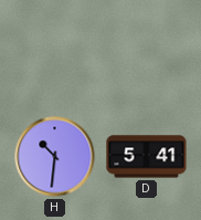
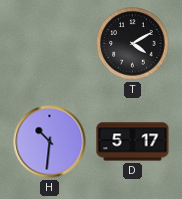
T: none -> 4:10
D: 5:41 -> 5:17
